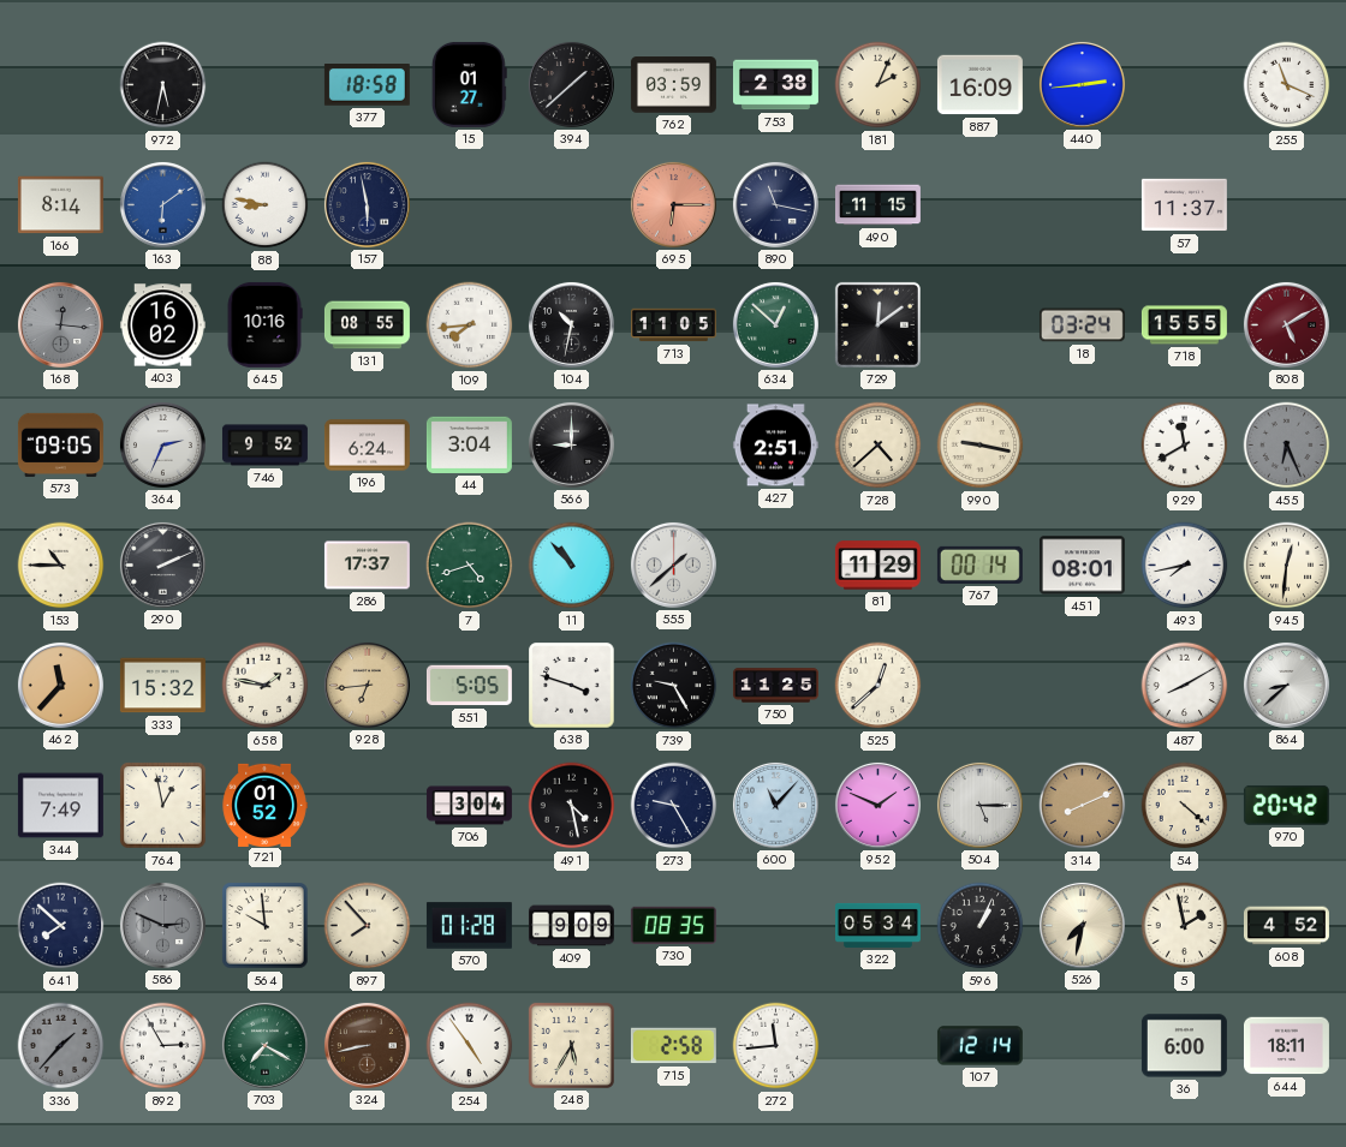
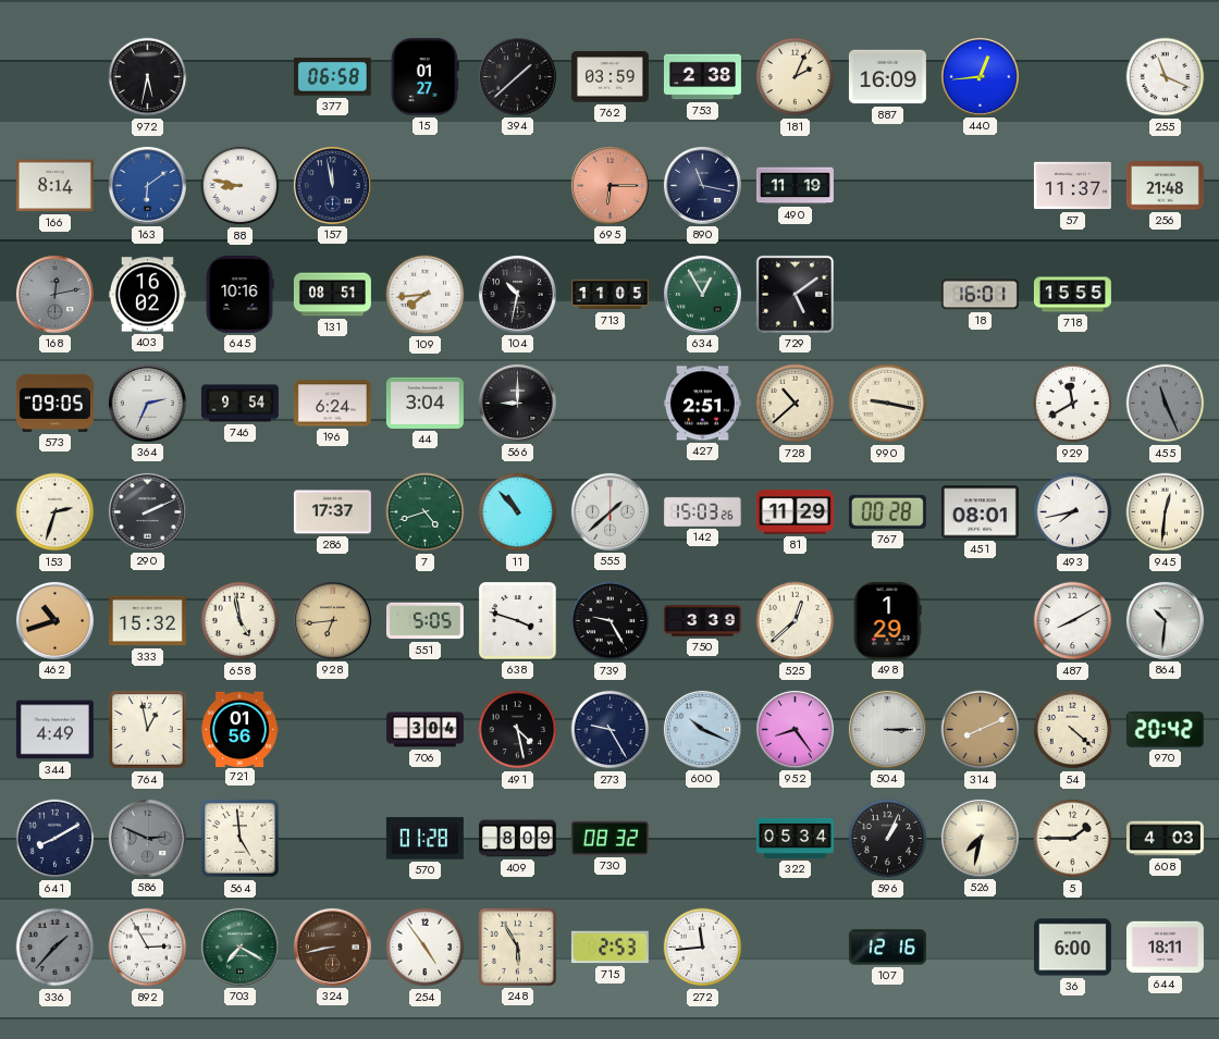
377: 18:58 -> 06:58
440: 2:44 -> 12:44
157: 5:58 -> 11:58
490: 11:15 -> 11:19
256: none -> 21:48
168: 12:16 -> 12:13
131: 08:55 -> 08:51
634: 12:52 -> 12:55
729: 12:09 -> 5:09
18: 03:24 -> 16:01
808: 5:10 -> none
746: 9:52 -> 9:54
728: 4:38 -> 10:38
455: 6:26 -> 11:26
153: 10:45 -> 2:33
142: none -> 15:03
767: 00:14 -> 00:28
462: 11:37 -> 10:42
658: 1:47 -> 4:58
750: 11:25 -> 3:39
498: none -> 1:29
864: 8:38 -> 10:31
344: 7:49 -> 4:49
721: 01:52 -> 01:56
600: 11:07 -> 10:19
952: 1:49 -> 8:24
504: 5:15 -> 3:15
641: 7:52 -> 8:10
564: 9:59 -> 4:59
897: 7:53 -> none
409: 9:09 -> 8:09
730: 08:35 -> 08:32
5: 1:58 -> 1:45
608: 4:52 -> 4:03
248: 5:35 -> 5:55
715: 2:58 -> 2:53
107: 12:14 -> 12:16
